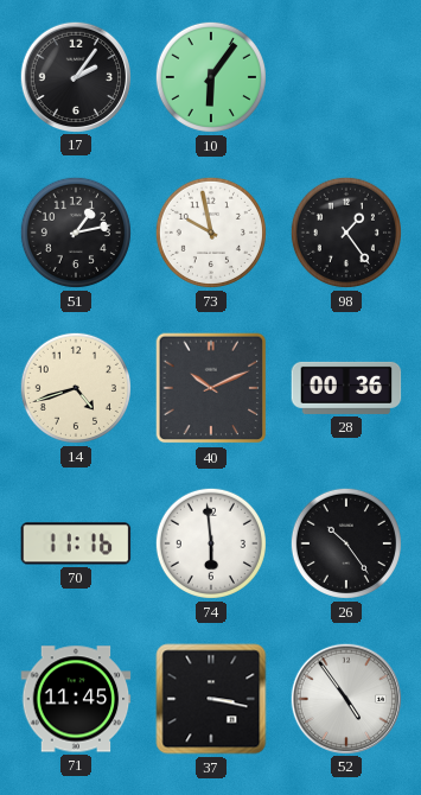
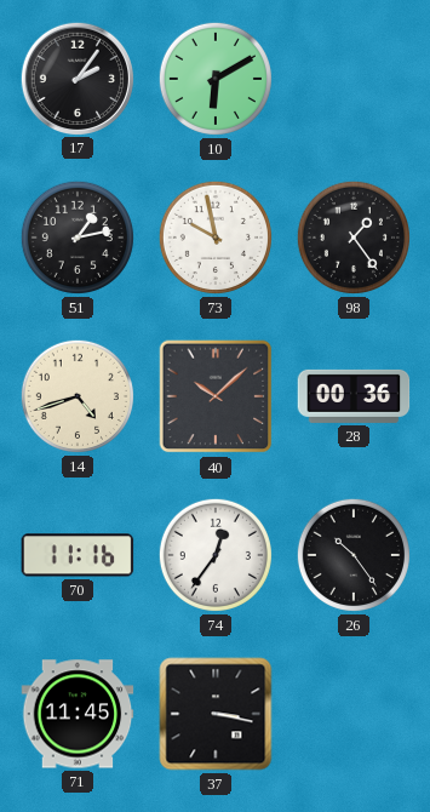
10: 6:06 -> 6:10
40: 10:11 -> 10:08
74: 5:59 -> 12:36
52: 4:54 -> none
